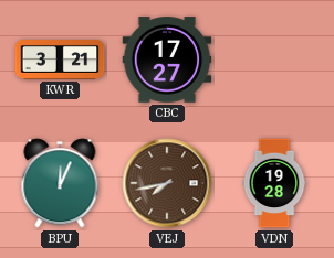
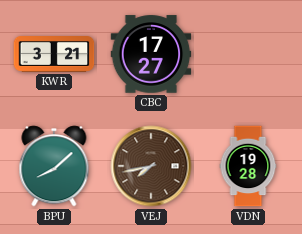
BPU: 12:04 -> 8:08
